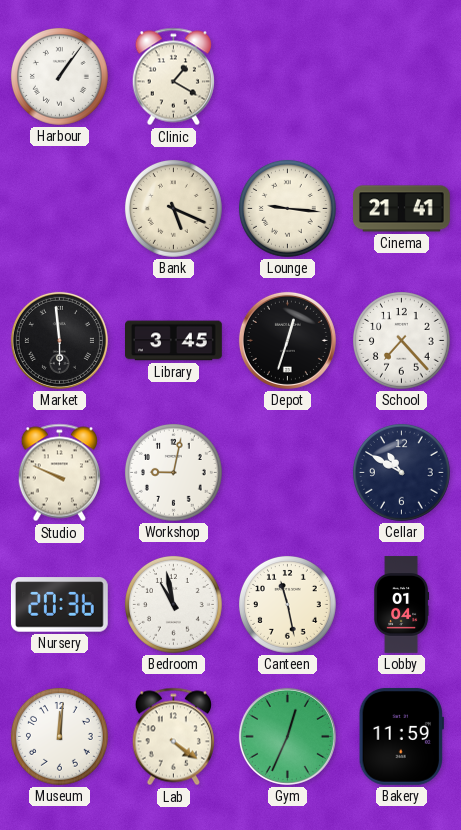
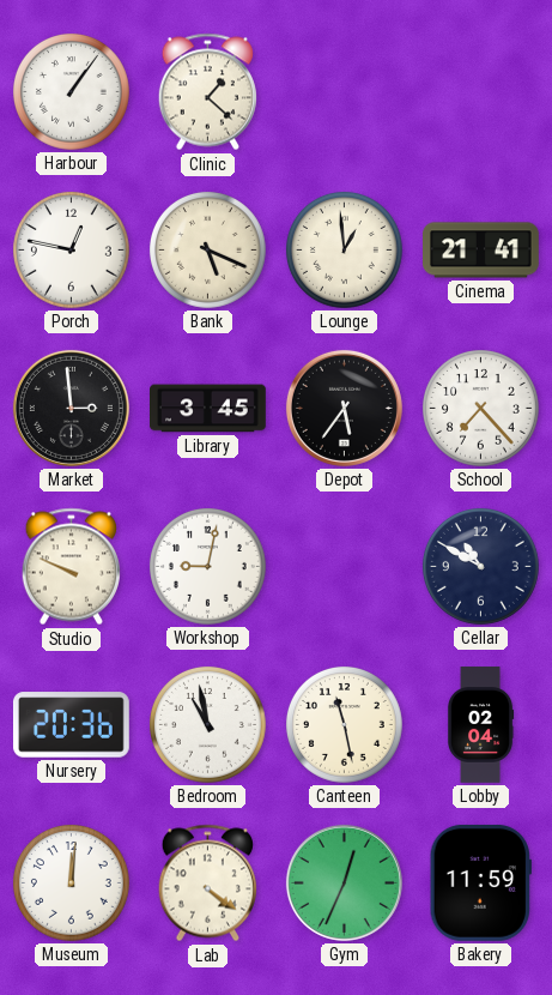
Clinic: 1:20 -> 1:22
Porch: none -> 12:47
Lounge: 9:16 -> 12:59
Market: 5:59 -> 2:59
Depot: 12:33 -> 5:36
Lobby: 01:04 -> 02:04
